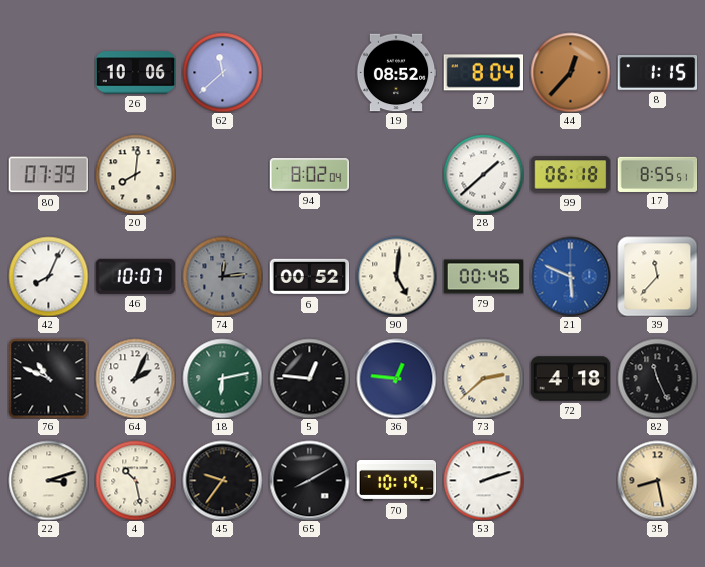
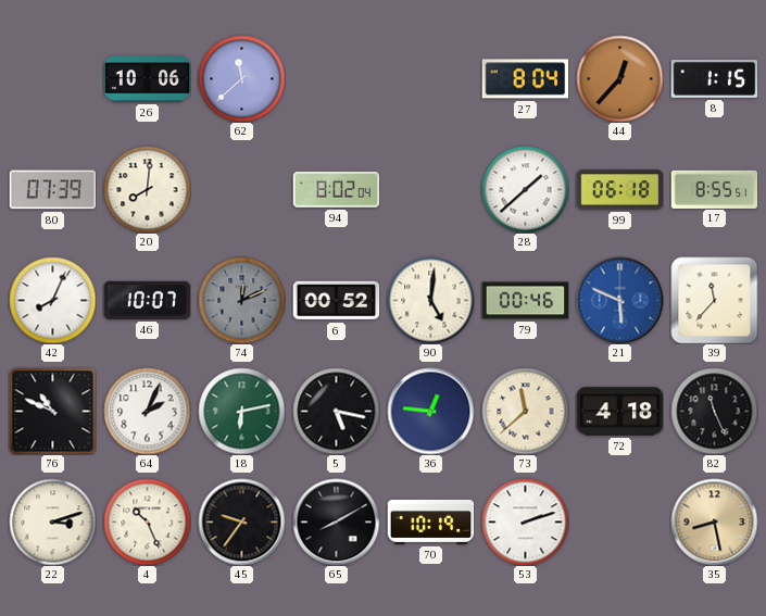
19: 08:52 -> none
74: 12:14 -> 12:11
5: 12:46 -> 5:17
73: 2:38 -> 11:38
4: 10:28 -> 10:26
